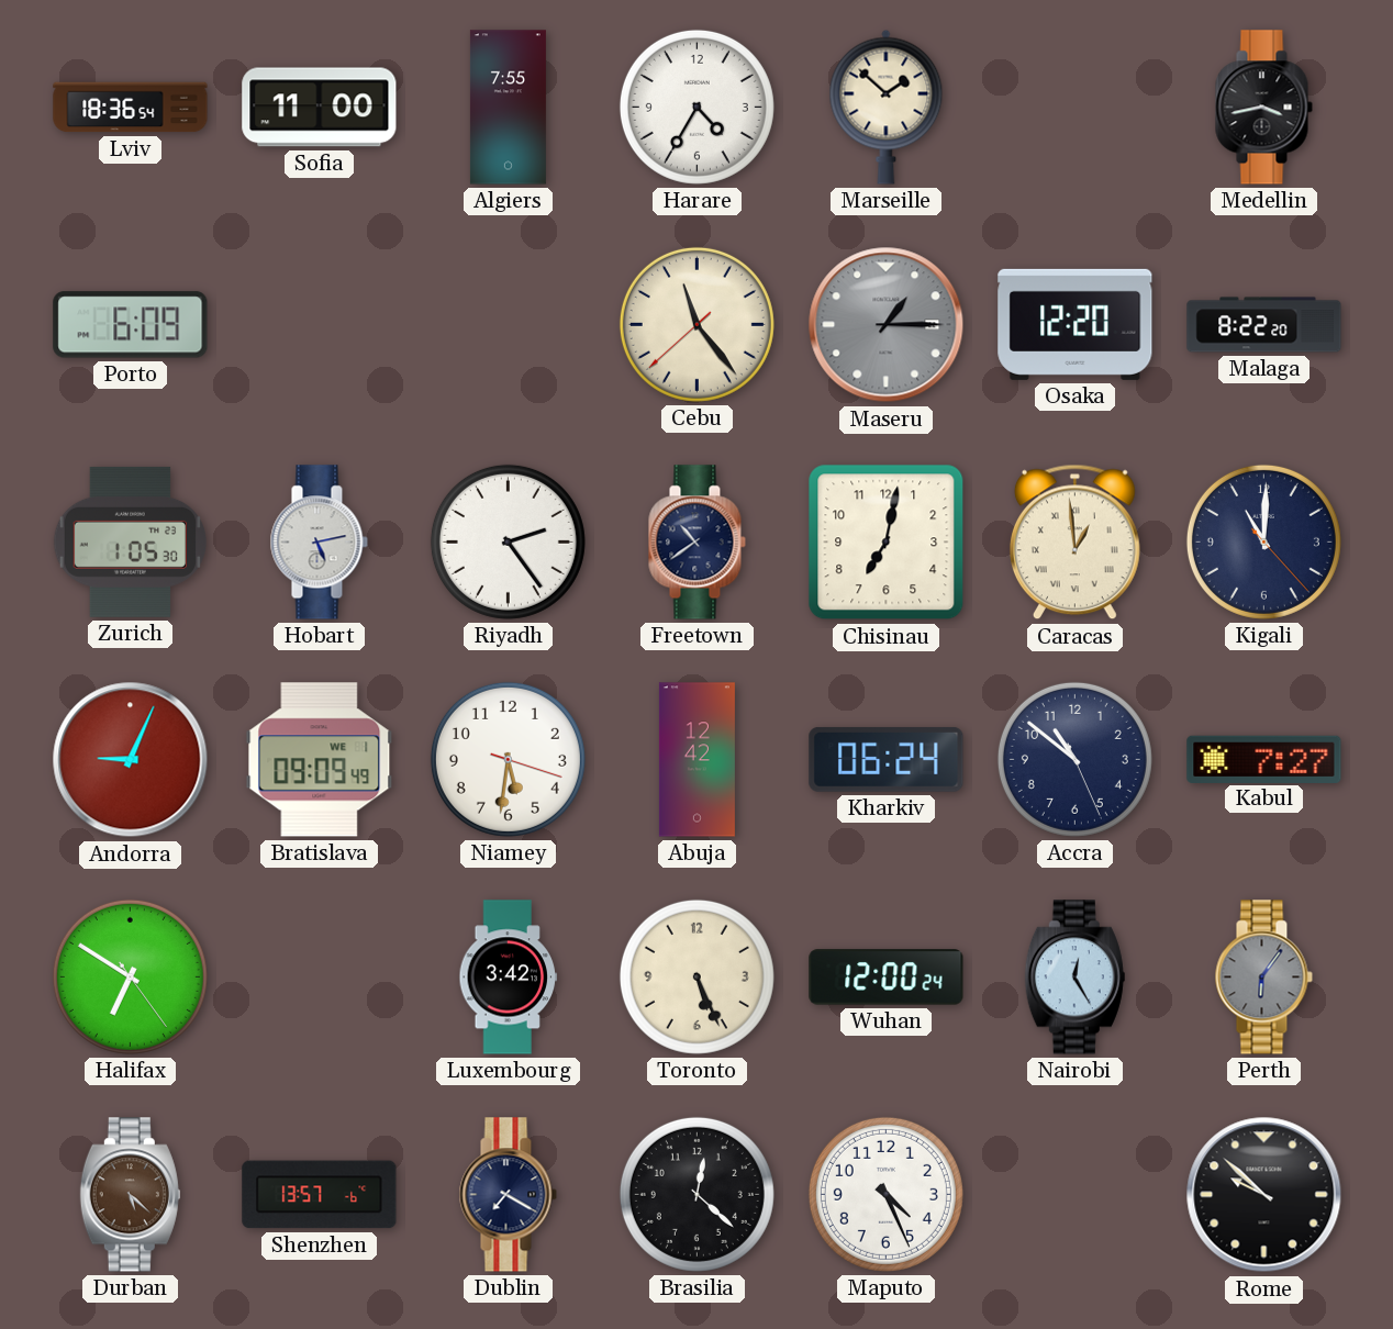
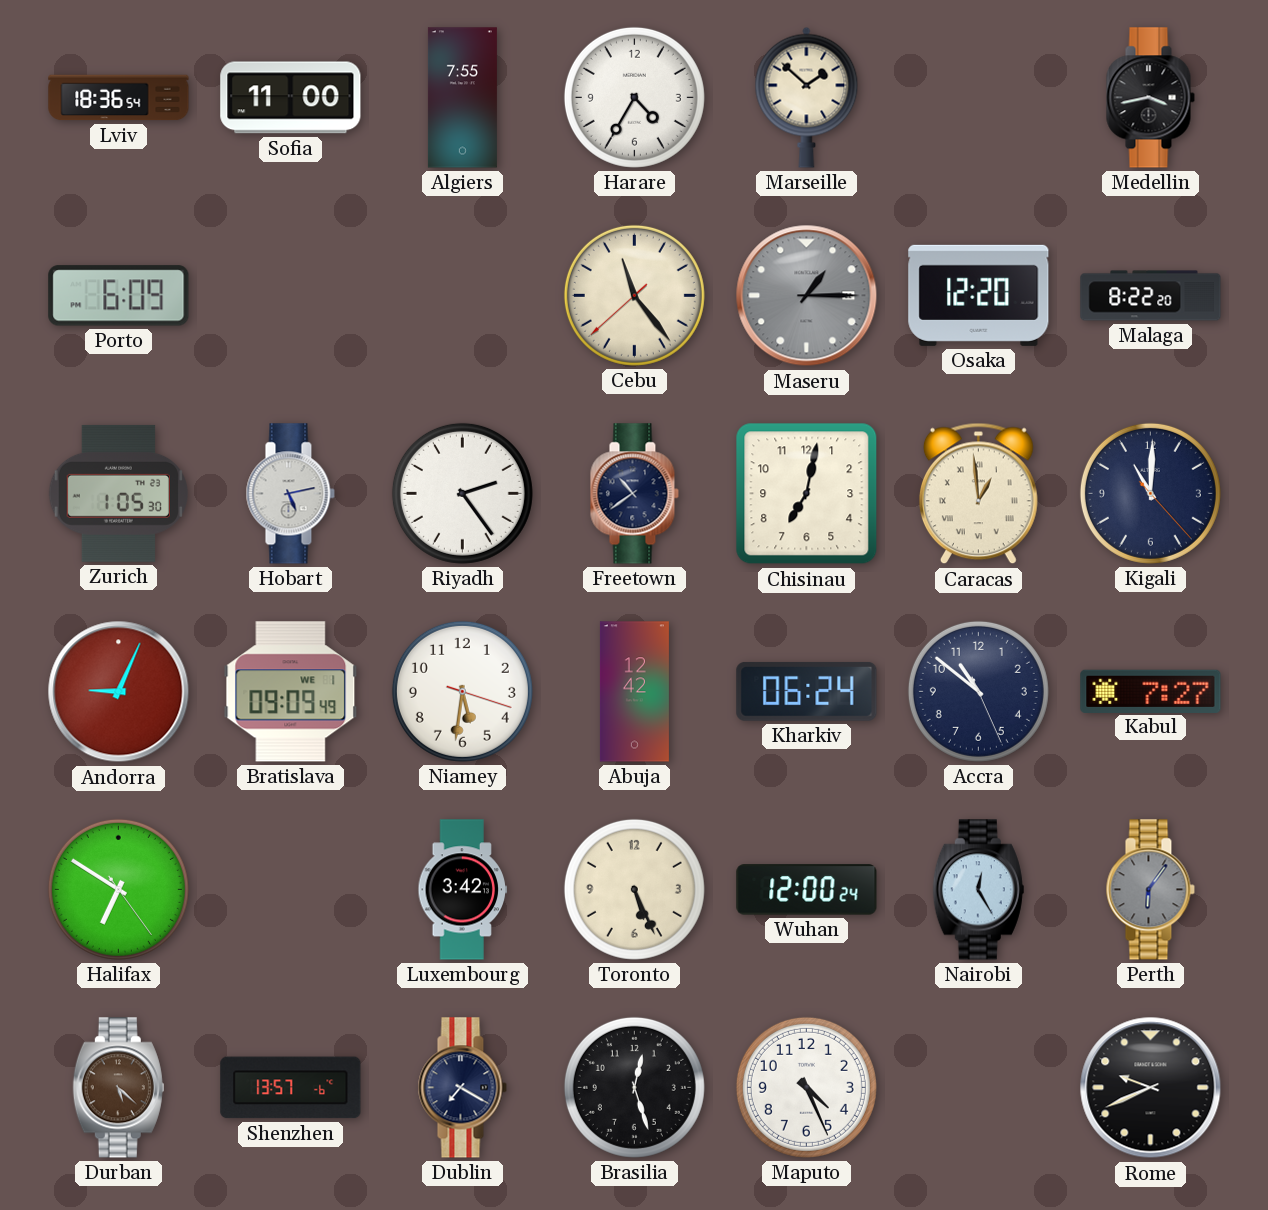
Brasilia: 12:22 -> 12:27
Rome: 9:52 -> 9:41
